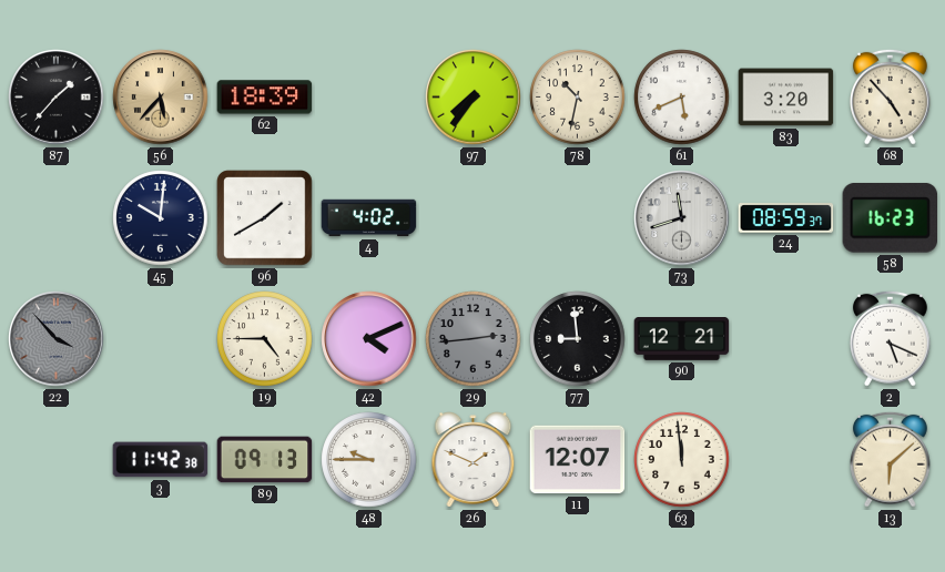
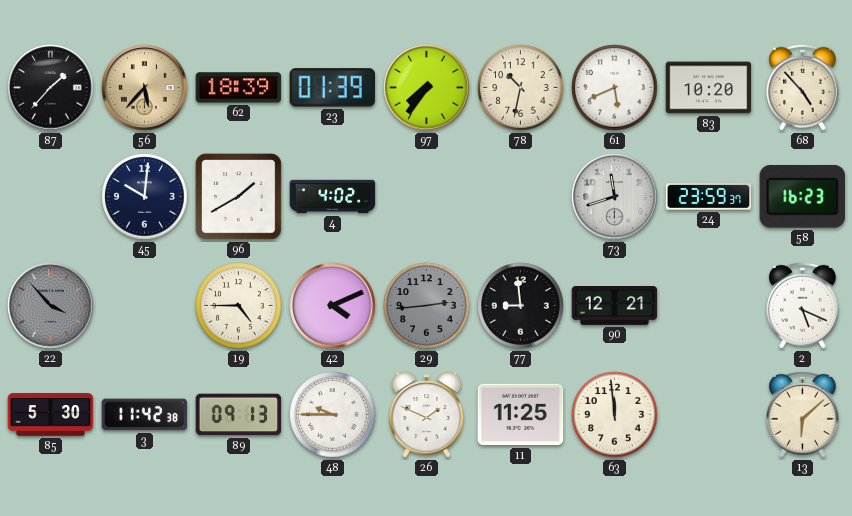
23: none -> 01:39
83: 3:20 -> 10:20
24: 08:59 -> 23:59
85: none -> 5:30
11: 12:07 -> 11:25
